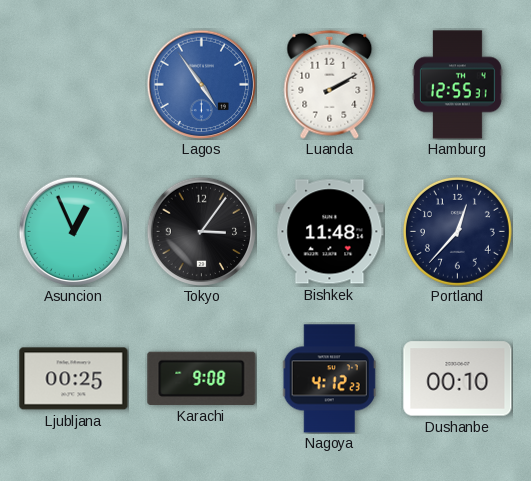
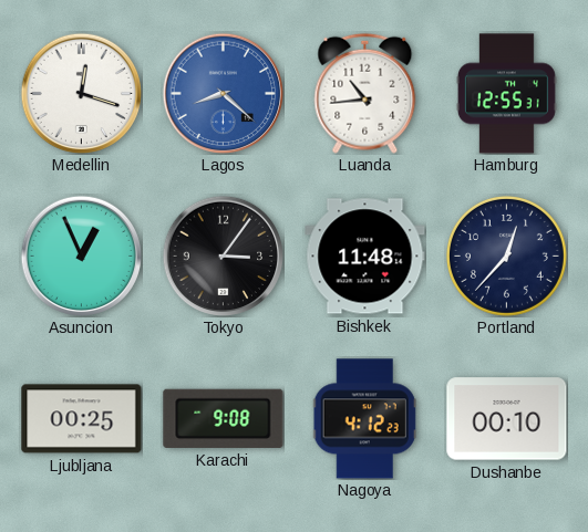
Medellin: none -> 12:18
Lagos: 4:54 -> 8:22
Luanda: 2:10 -> 10:44
